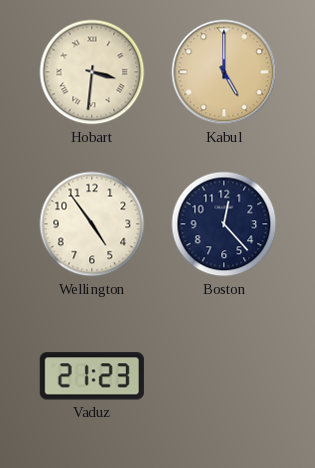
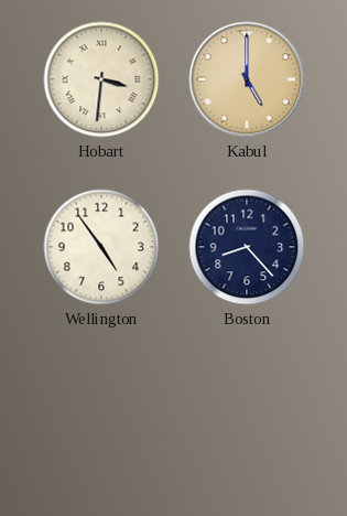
Boston: 12:23 -> 8:23
Vaduz: 21:23 -> none
